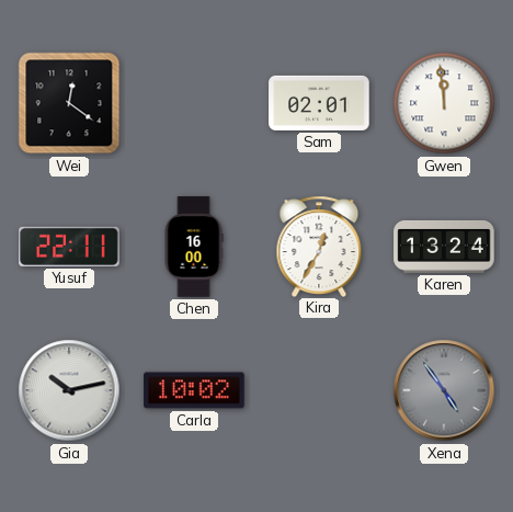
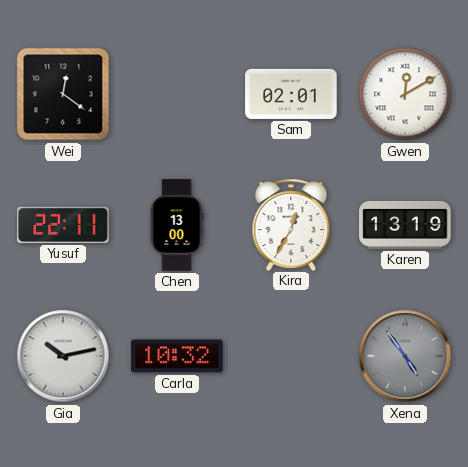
Gwen: 11:59 -> 12:10
Chen: 16:00 -> 13:00
Karen: 13:24 -> 13:19
Carla: 10:02 -> 10:32
